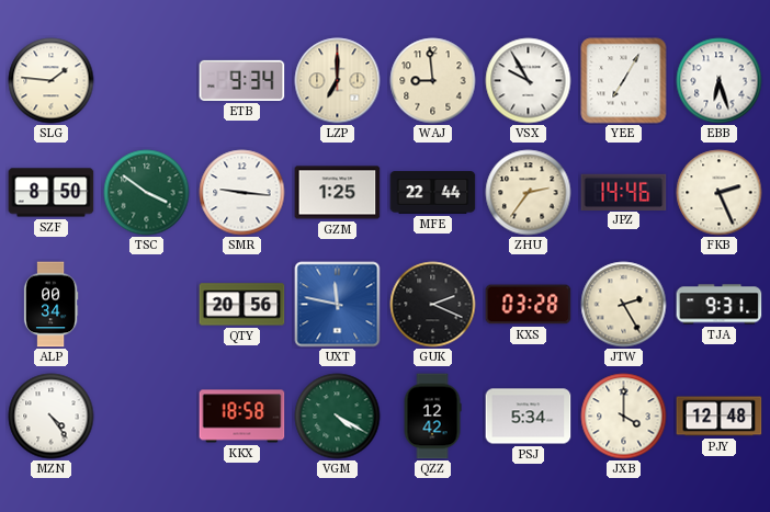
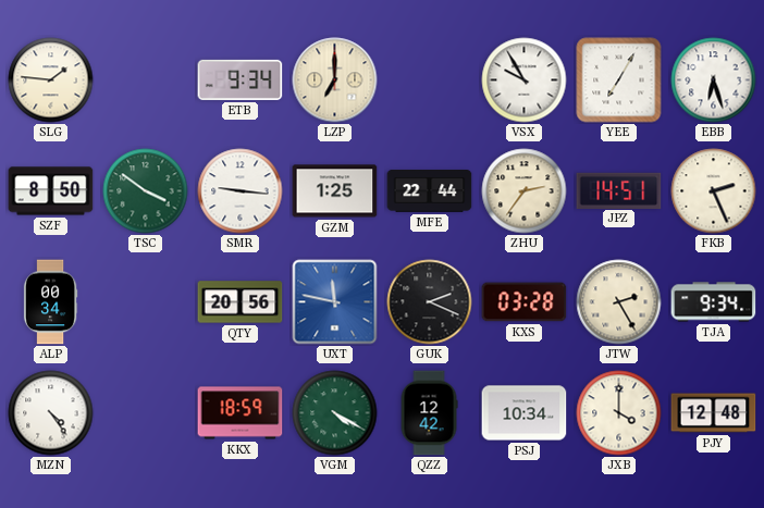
WAJ: 8:59 -> none
JPZ: 14:46 -> 14:51
TJA: 9:31 -> 9:34
KKX: 18:58 -> 18:59
PSJ: 5:34 -> 10:34
